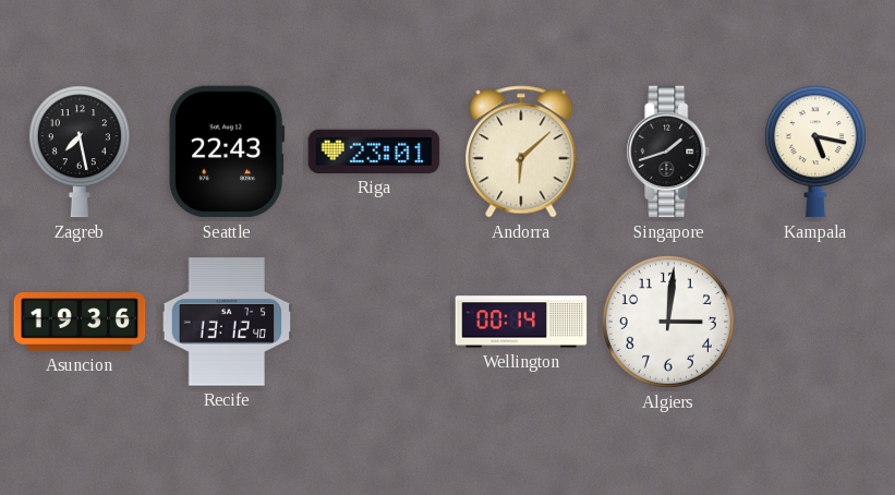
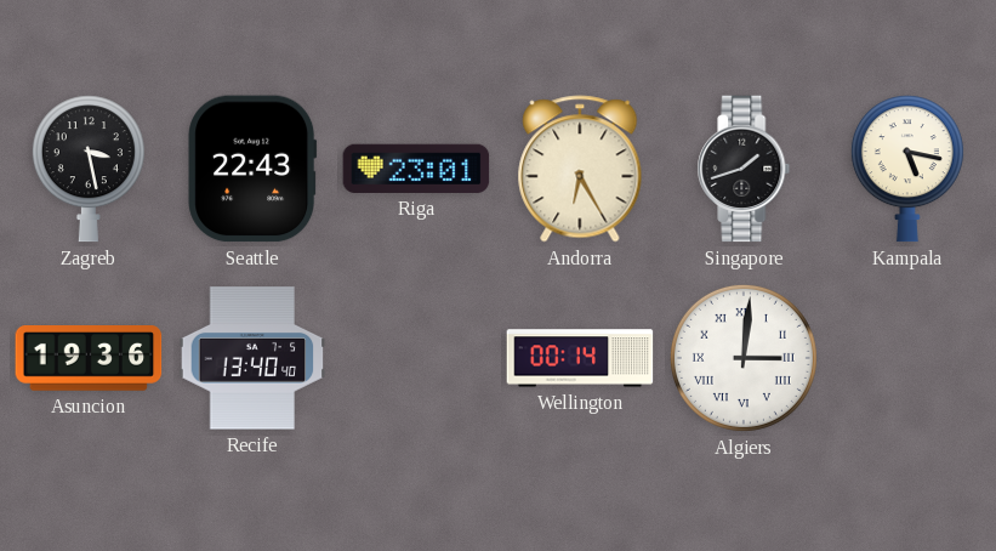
Zagreb: 7:28 -> 3:28
Andorra: 6:08 -> 6:25
Recife: 13:12 -> 13:40
Algiers numerals: Arabic -> Roman
